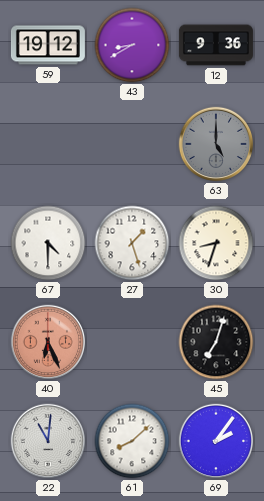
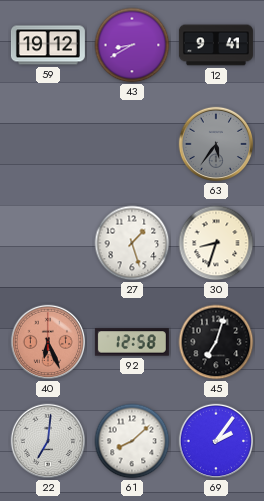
12: 9:36 -> 9:41
63: 5:00 -> 5:36
67: 4:30 -> none
92: none -> 12:58
22: 11:01 -> 7:01
